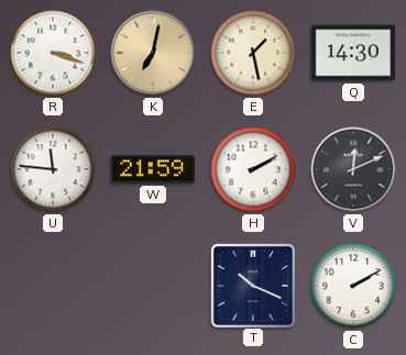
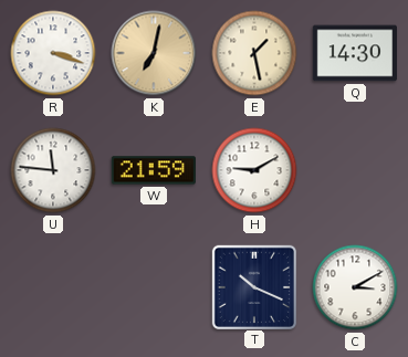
H: 2:10 -> 9:10
V: 12:11 -> none
C: 2:10 -> 3:10
